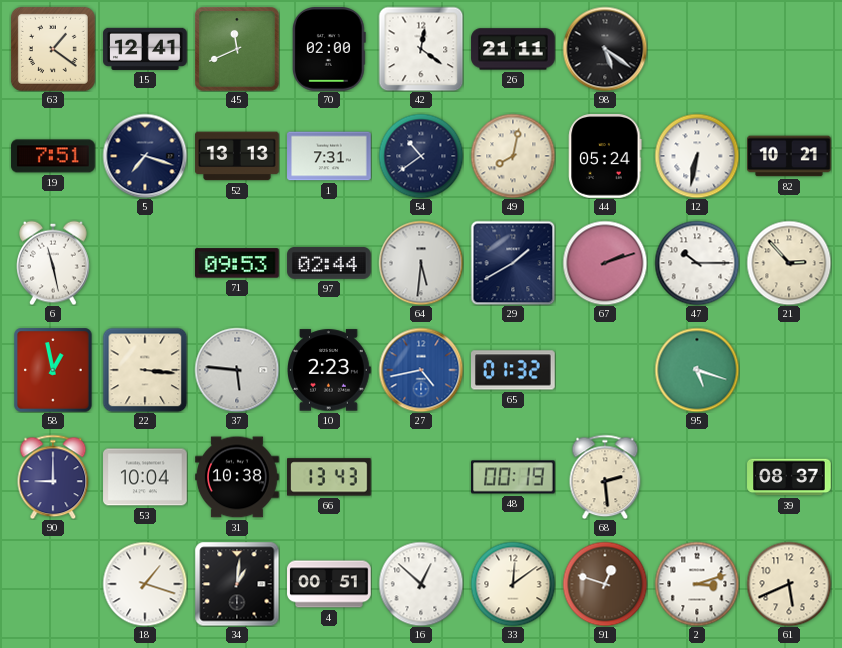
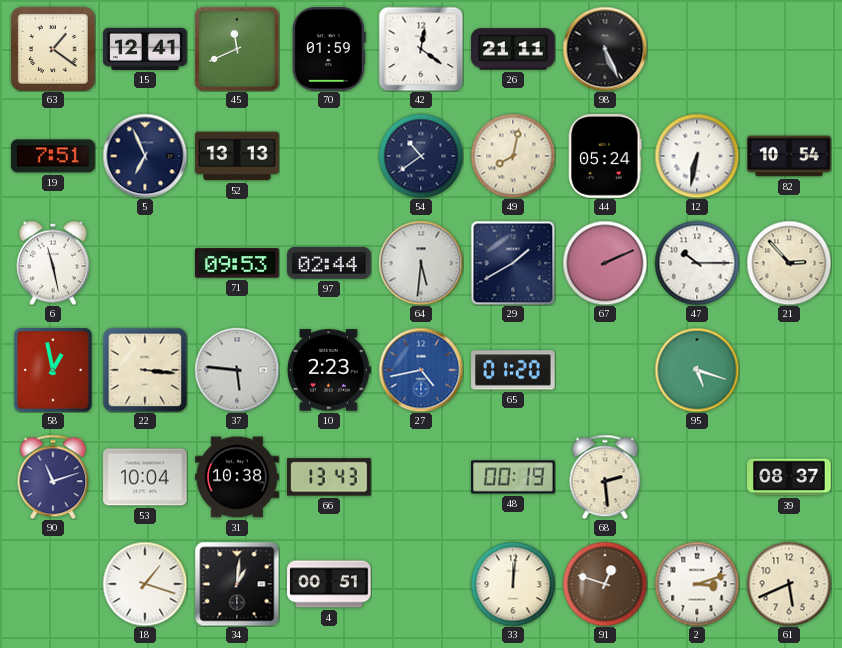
70: 02:00 -> 01:59
98: 5:21 -> 5:26
5: 7:18 -> 6:56
1: 7:31 -> none
82: 10:21 -> 10:54
67: 2:12 -> 2:11
65: 01:32 -> 01:20
90: 9:00 -> 11:12
16: 12:52 -> none
33: 12:09 -> 12:01
